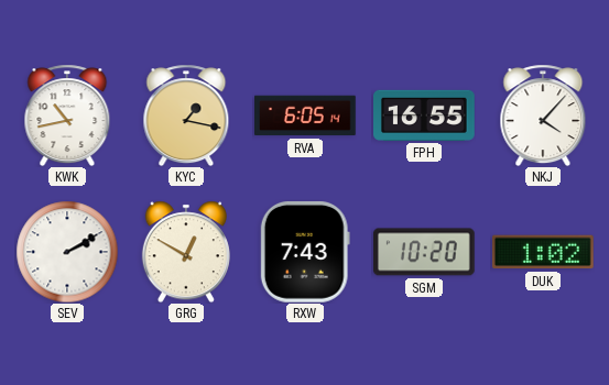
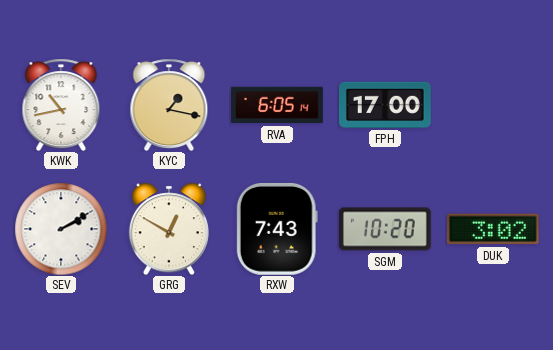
FPH: 16:55 -> 17:00
NKJ: 4:07 -> none
DUK: 1:02 -> 3:02
